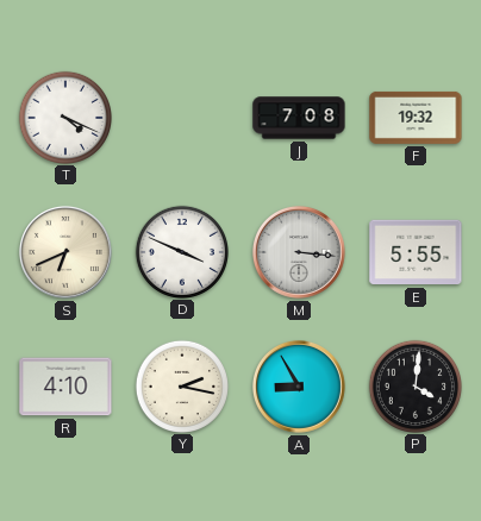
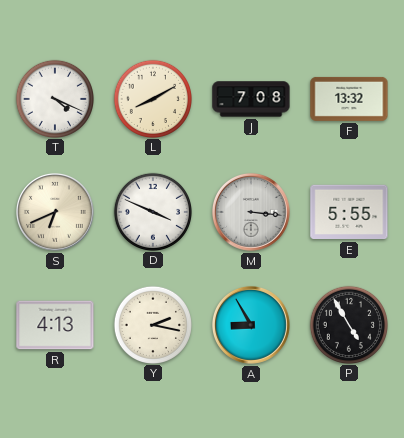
L: none -> 8:10
F: 19:32 -> 13:32
R: 4:10 -> 4:13
P: 4:01 -> 4:55
